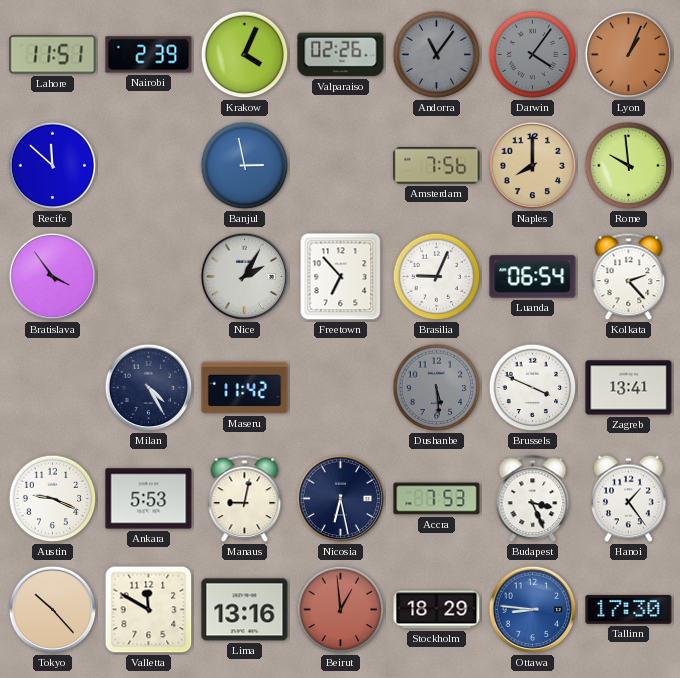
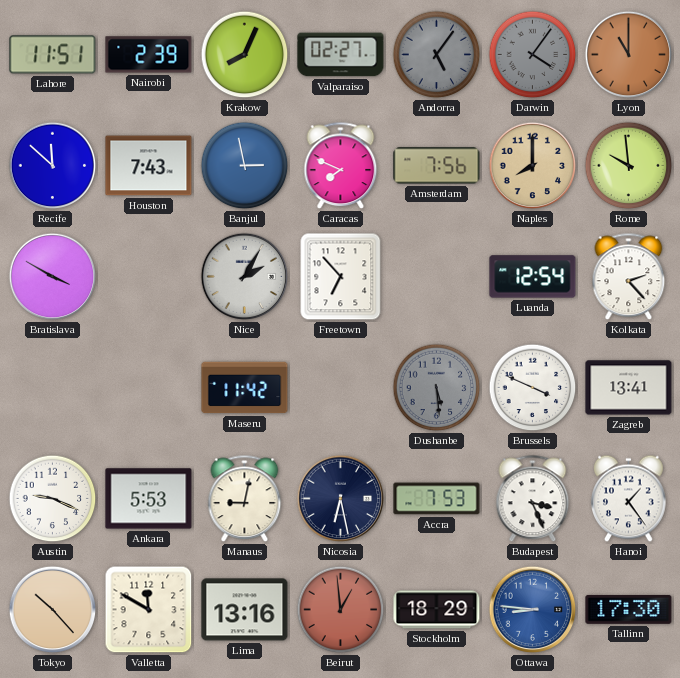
Krakow: 4:04 -> 8:04
Valparaiso: 02:26 -> 02:27
Andorra: 11:06 -> 5:06
Lyon: 1:04 -> 11:00
Houston: none -> 7:43
Caracas: none -> 7:49
Bratislava: 3:54 -> 3:50
Brasilia: 9:04 -> none
Luanda: 06:54 -> 12:54
Milan: 4:25 -> none
